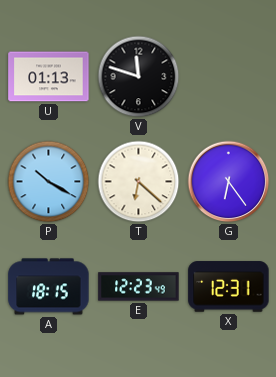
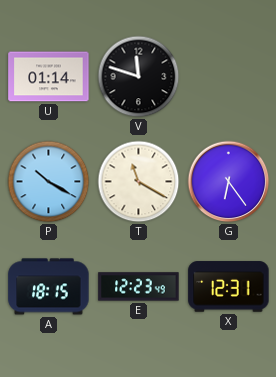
U: 01:13 -> 01:14
T: 6:22 -> 11:20
